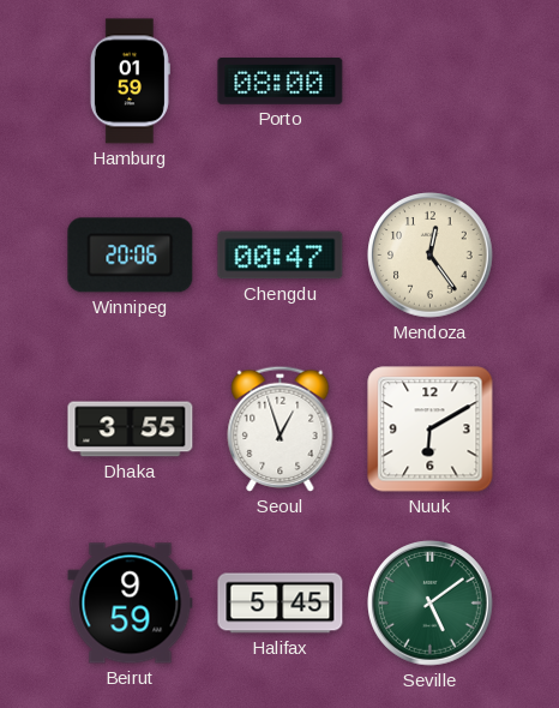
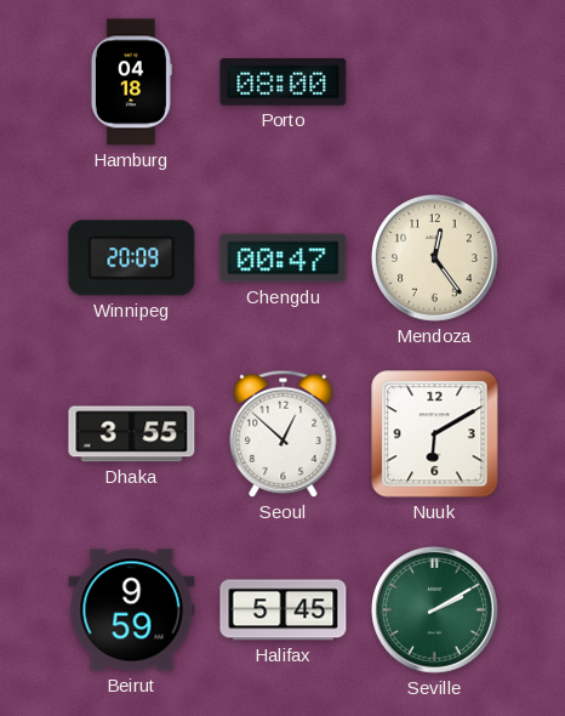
Hamburg: 01:59 -> 04:18
Winnipeg: 20:06 -> 20:09
Seoul: 12:57 -> 12:52
Seville: 5:09 -> 2:10
